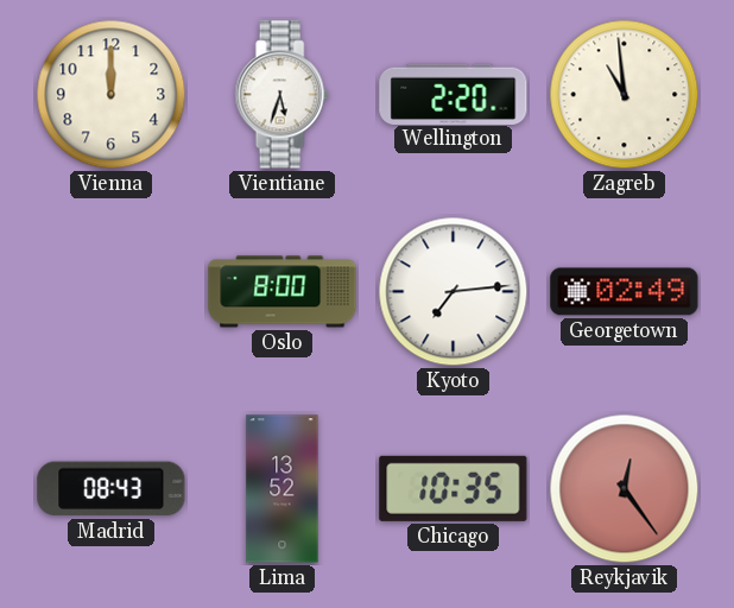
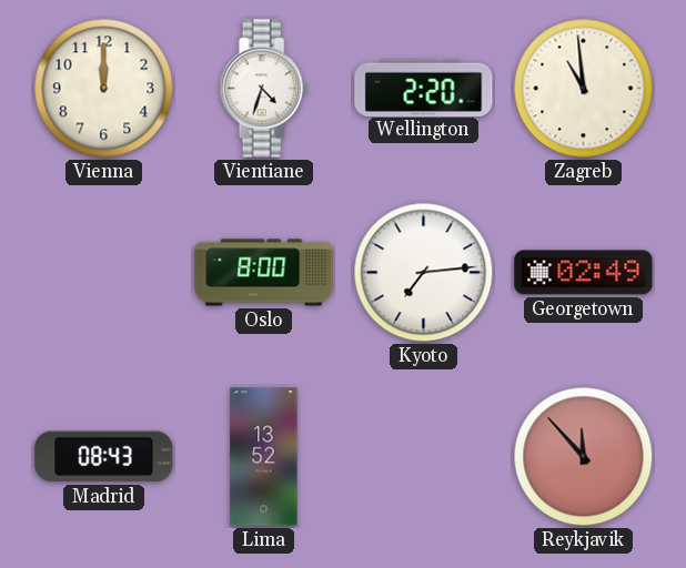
Vientiane: 5:33 -> 4:33
Chicago: 10:35 -> none
Reykjavik: 12:24 -> 11:53
